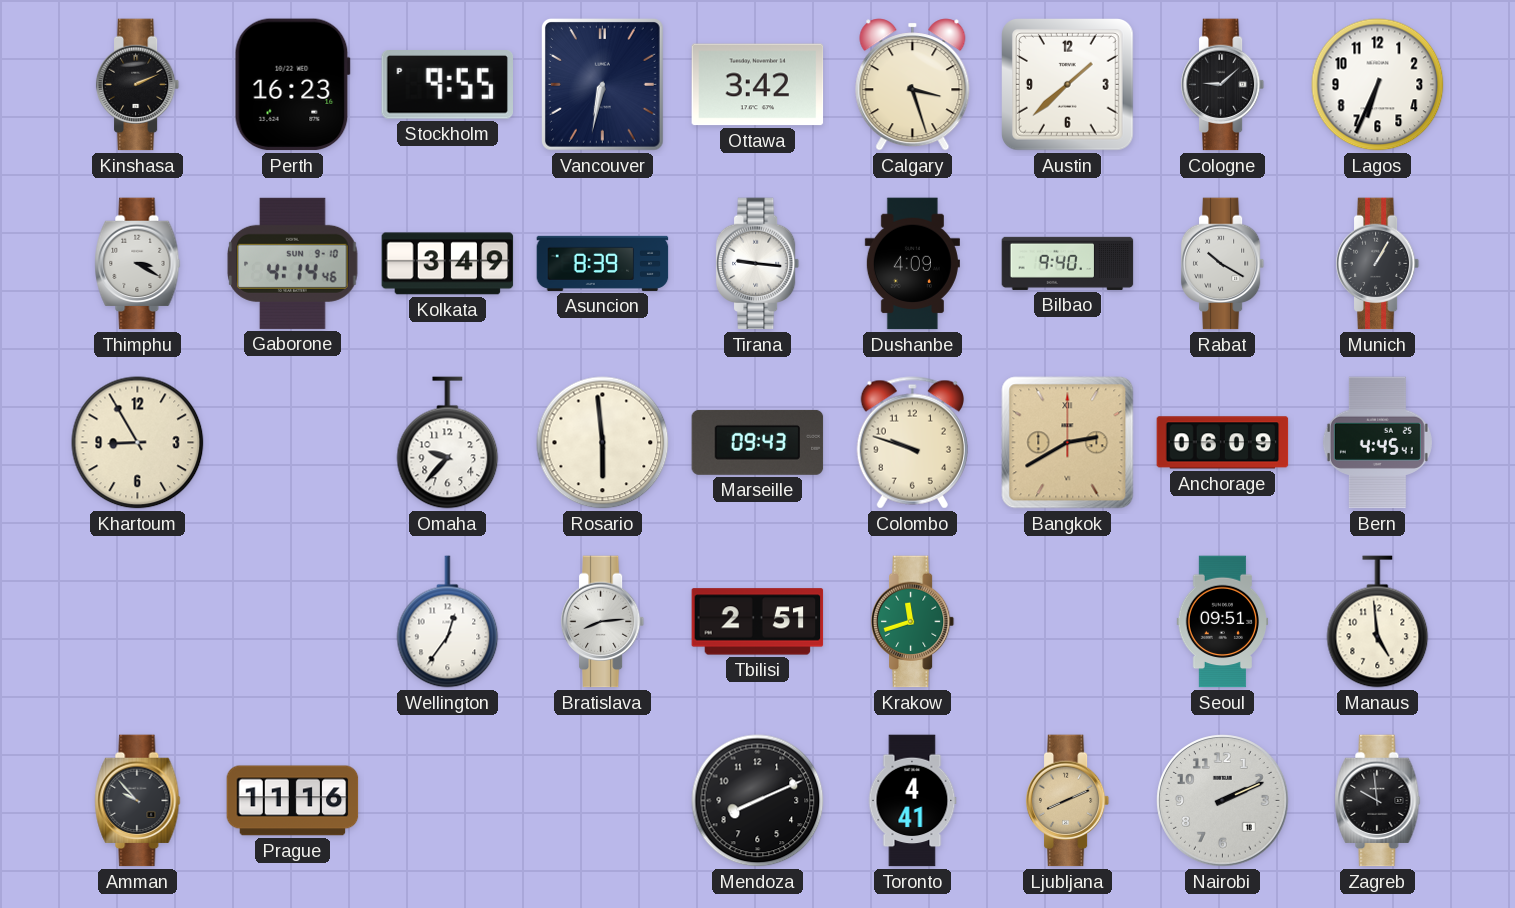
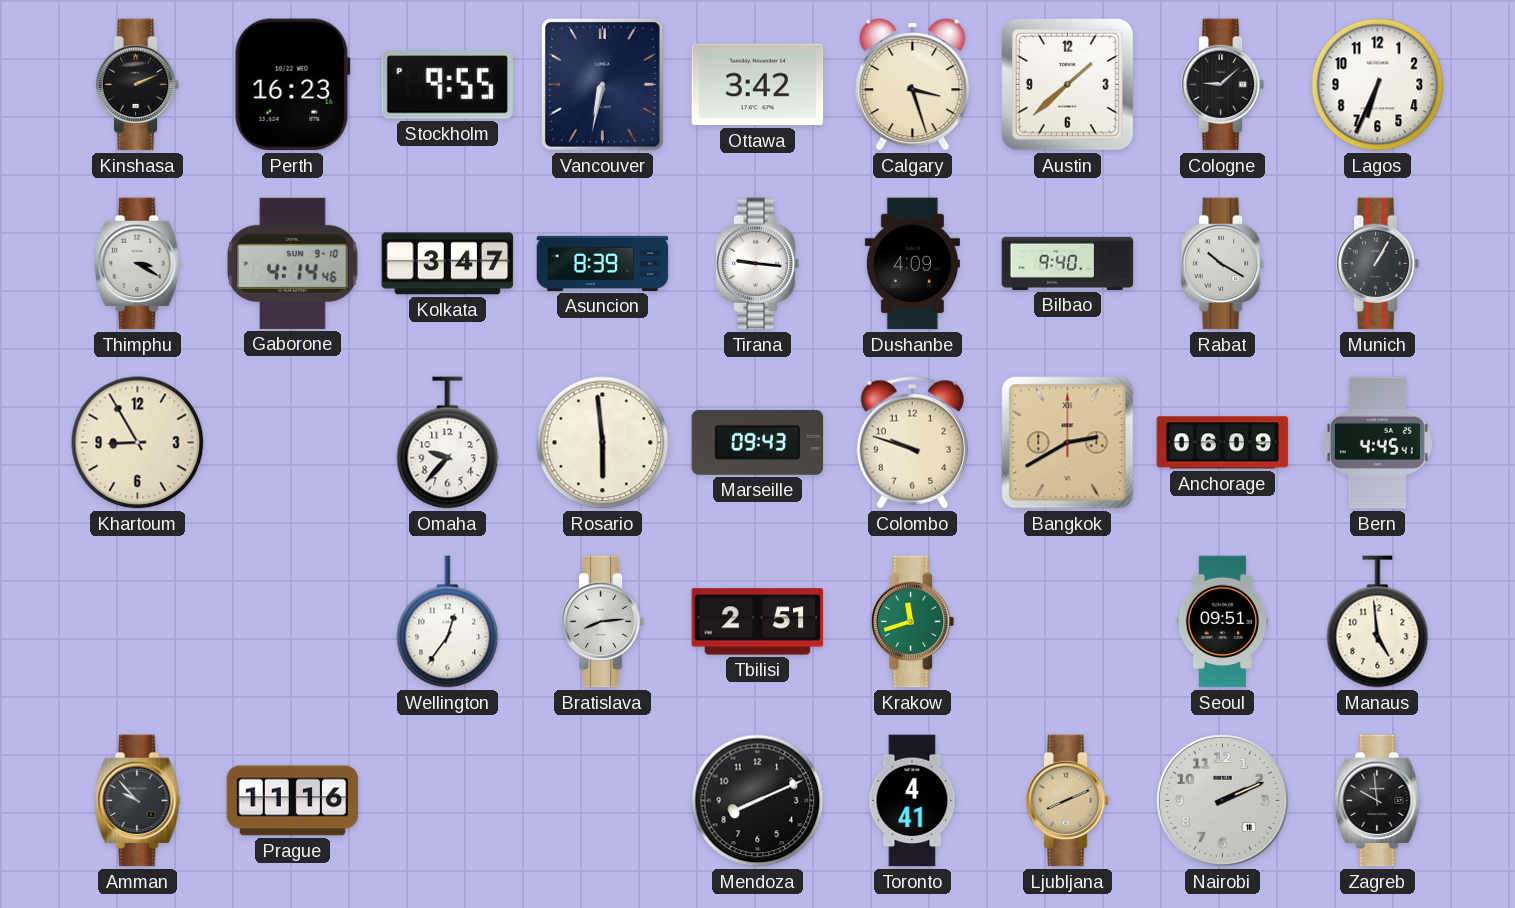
Kolkata: 3:49 -> 3:47
